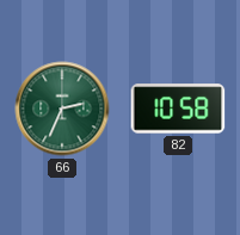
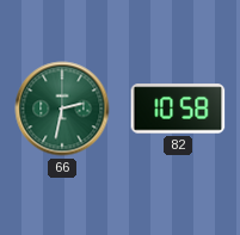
66: 2:34 -> 2:32
